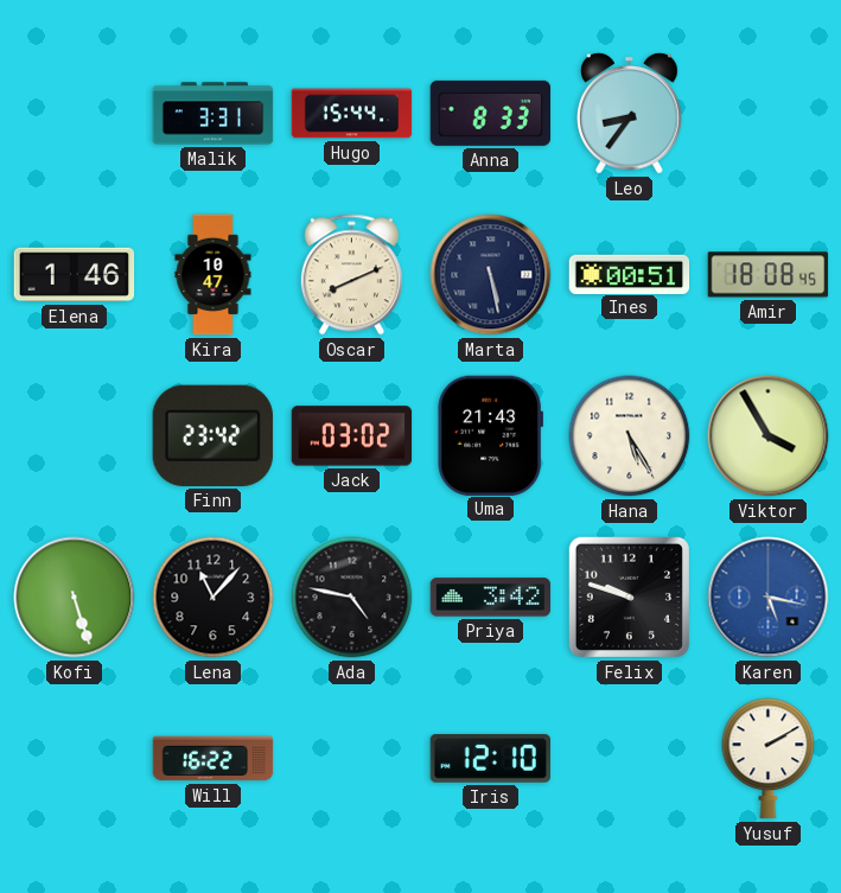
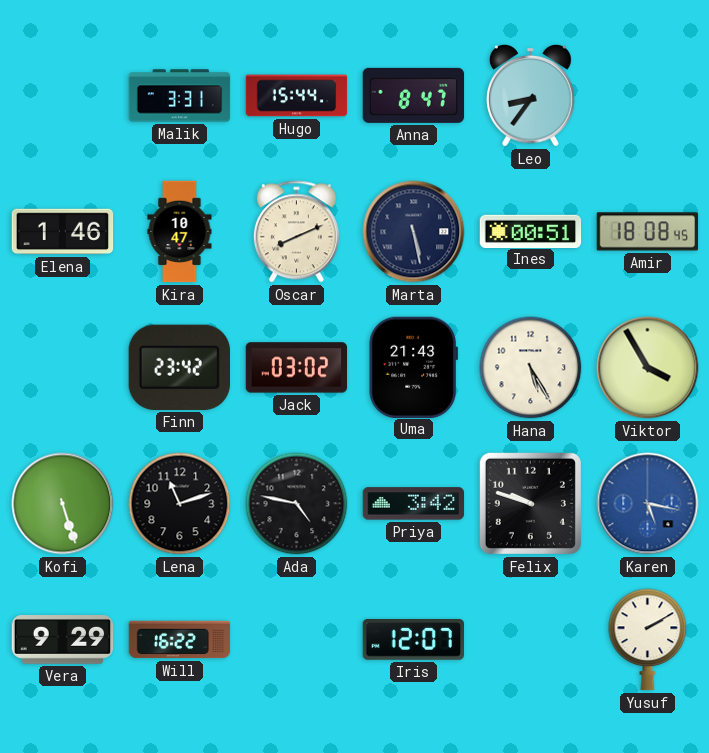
Anna: 8:33 -> 8:47
Lena: 11:07 -> 11:12
Vera: none -> 9:29
Iris: 12:10 -> 12:07
